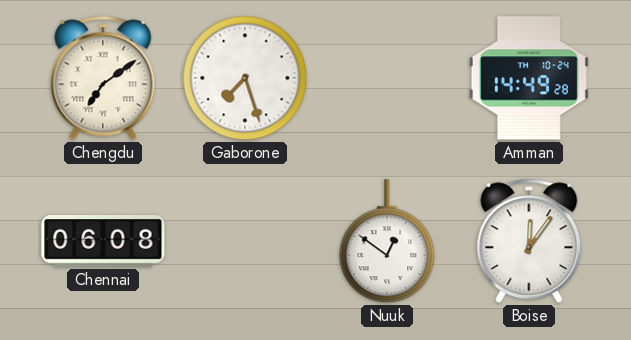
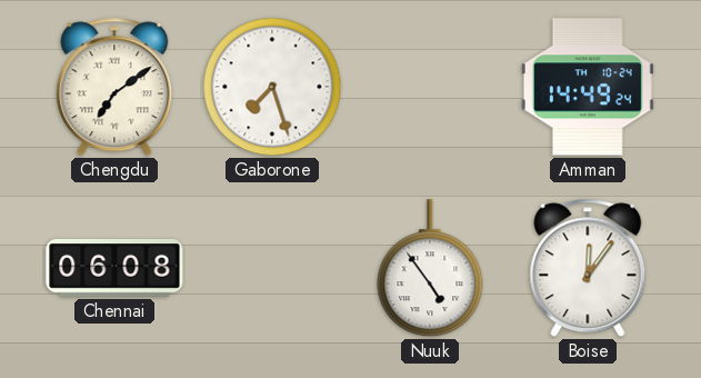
Amman: 14:49:28 -> 14:49:24
Nuuk: 12:51 -> 4:54
